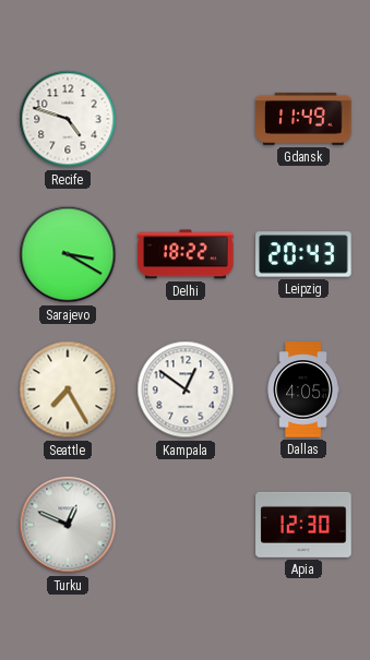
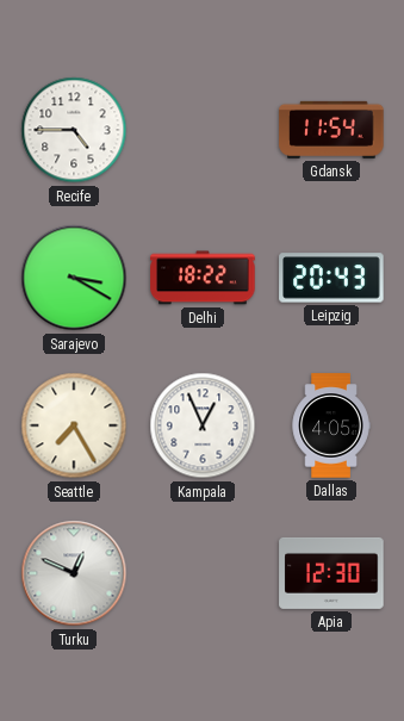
Recife: 4:48 -> 4:45
Gdansk: 11:49 -> 11:54
Kampala: 12:51 -> 12:56
